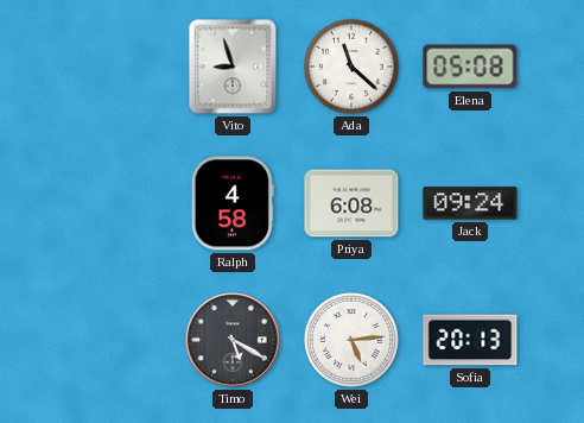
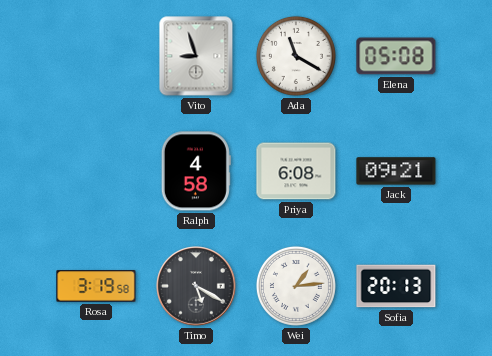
Ada: 11:22 -> 11:20
Jack: 09:24 -> 09:21
Rosa: none -> 3:19
Wei: 5:14 -> 1:14
